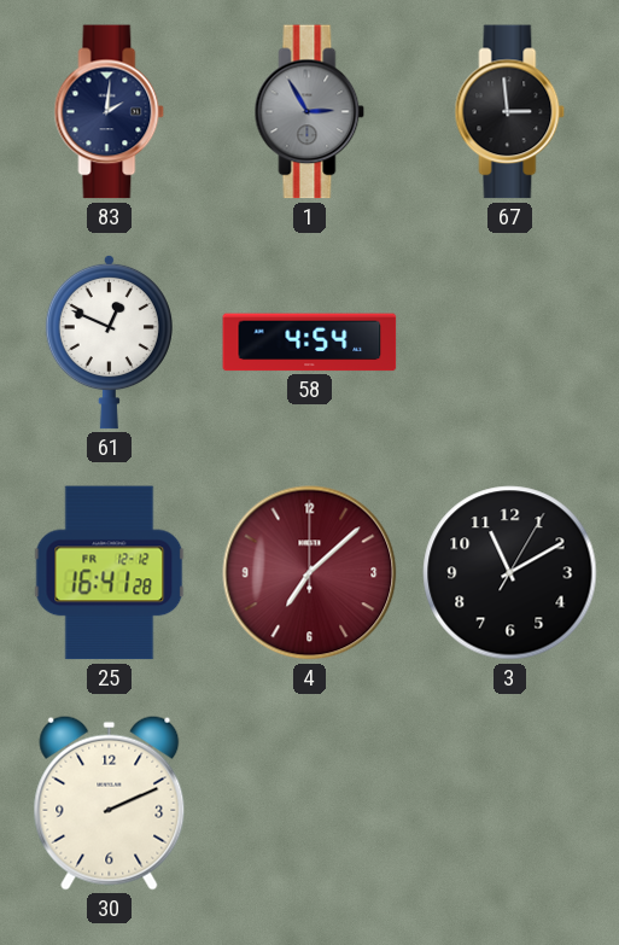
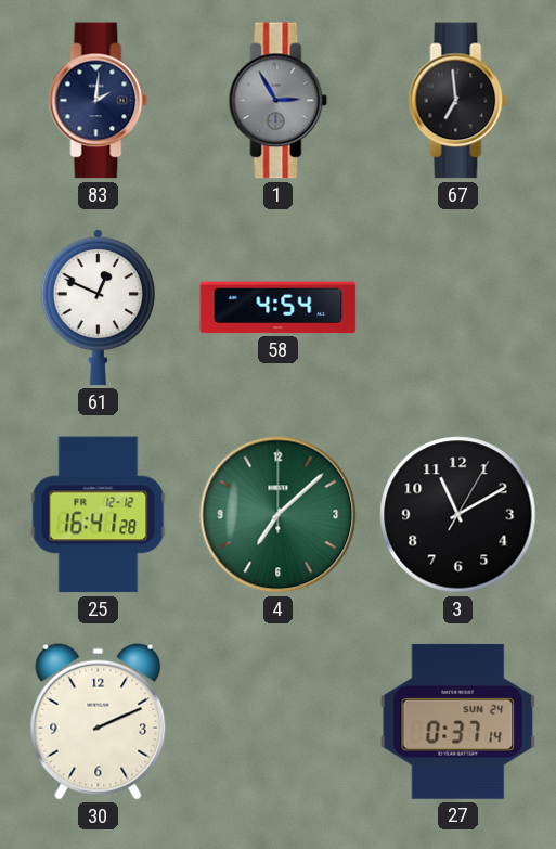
67: 2:59 -> 6:59
4 dial: burgundy -> green
27: none -> 0:37
